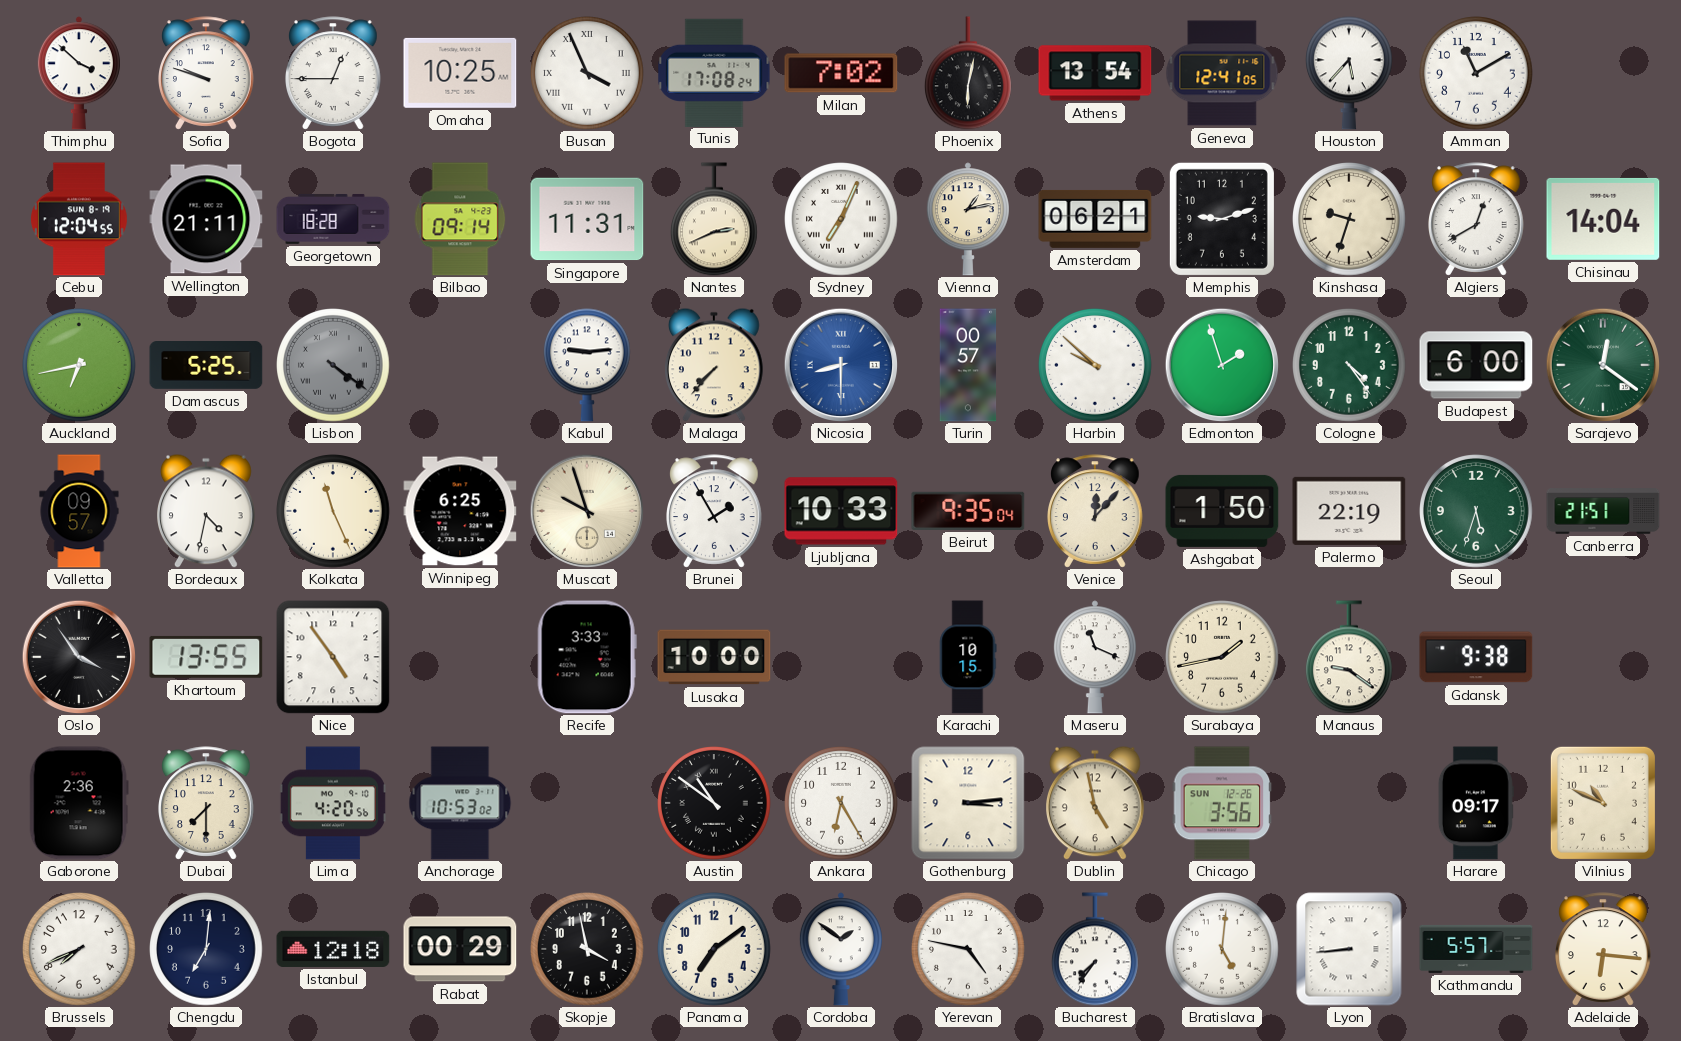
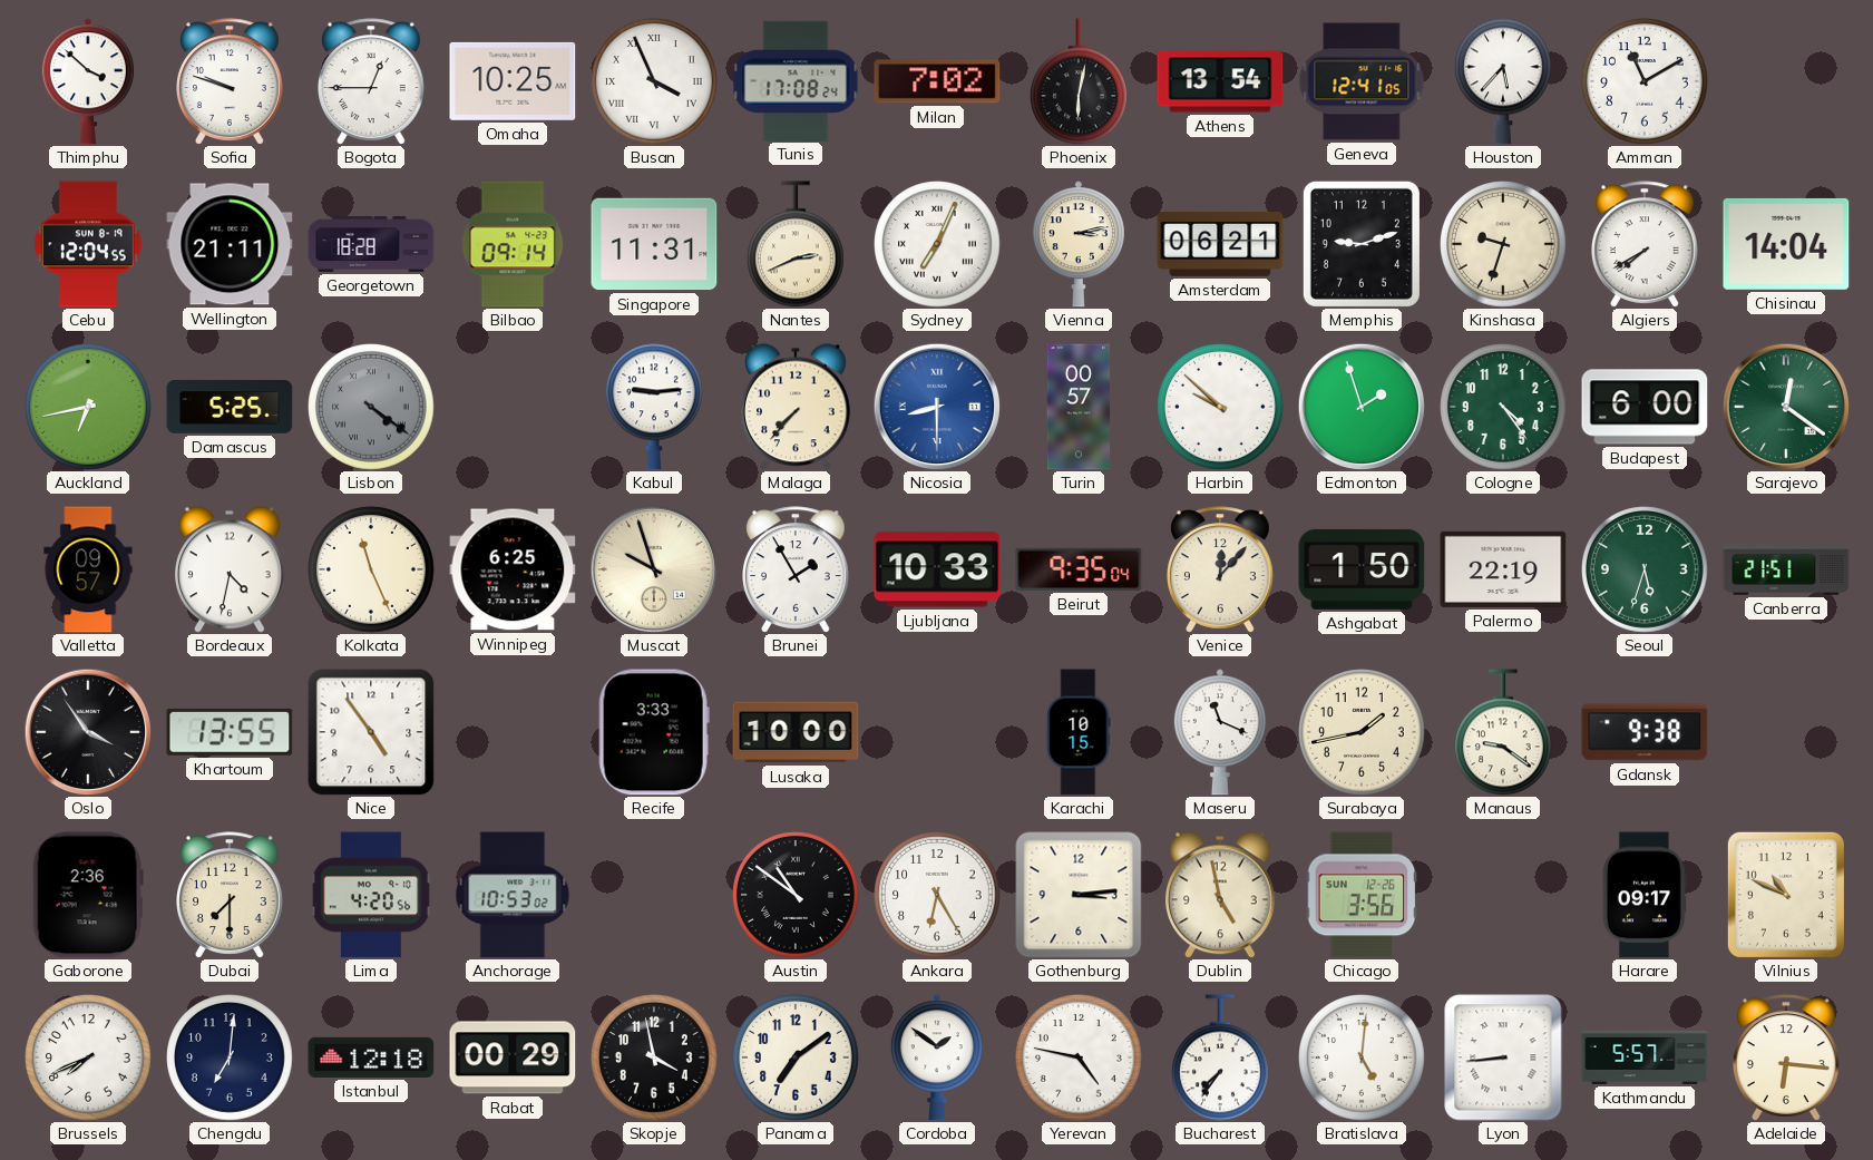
Vienna: 1:13 -> 3:13
Algiers: 12:40 -> 7:40
